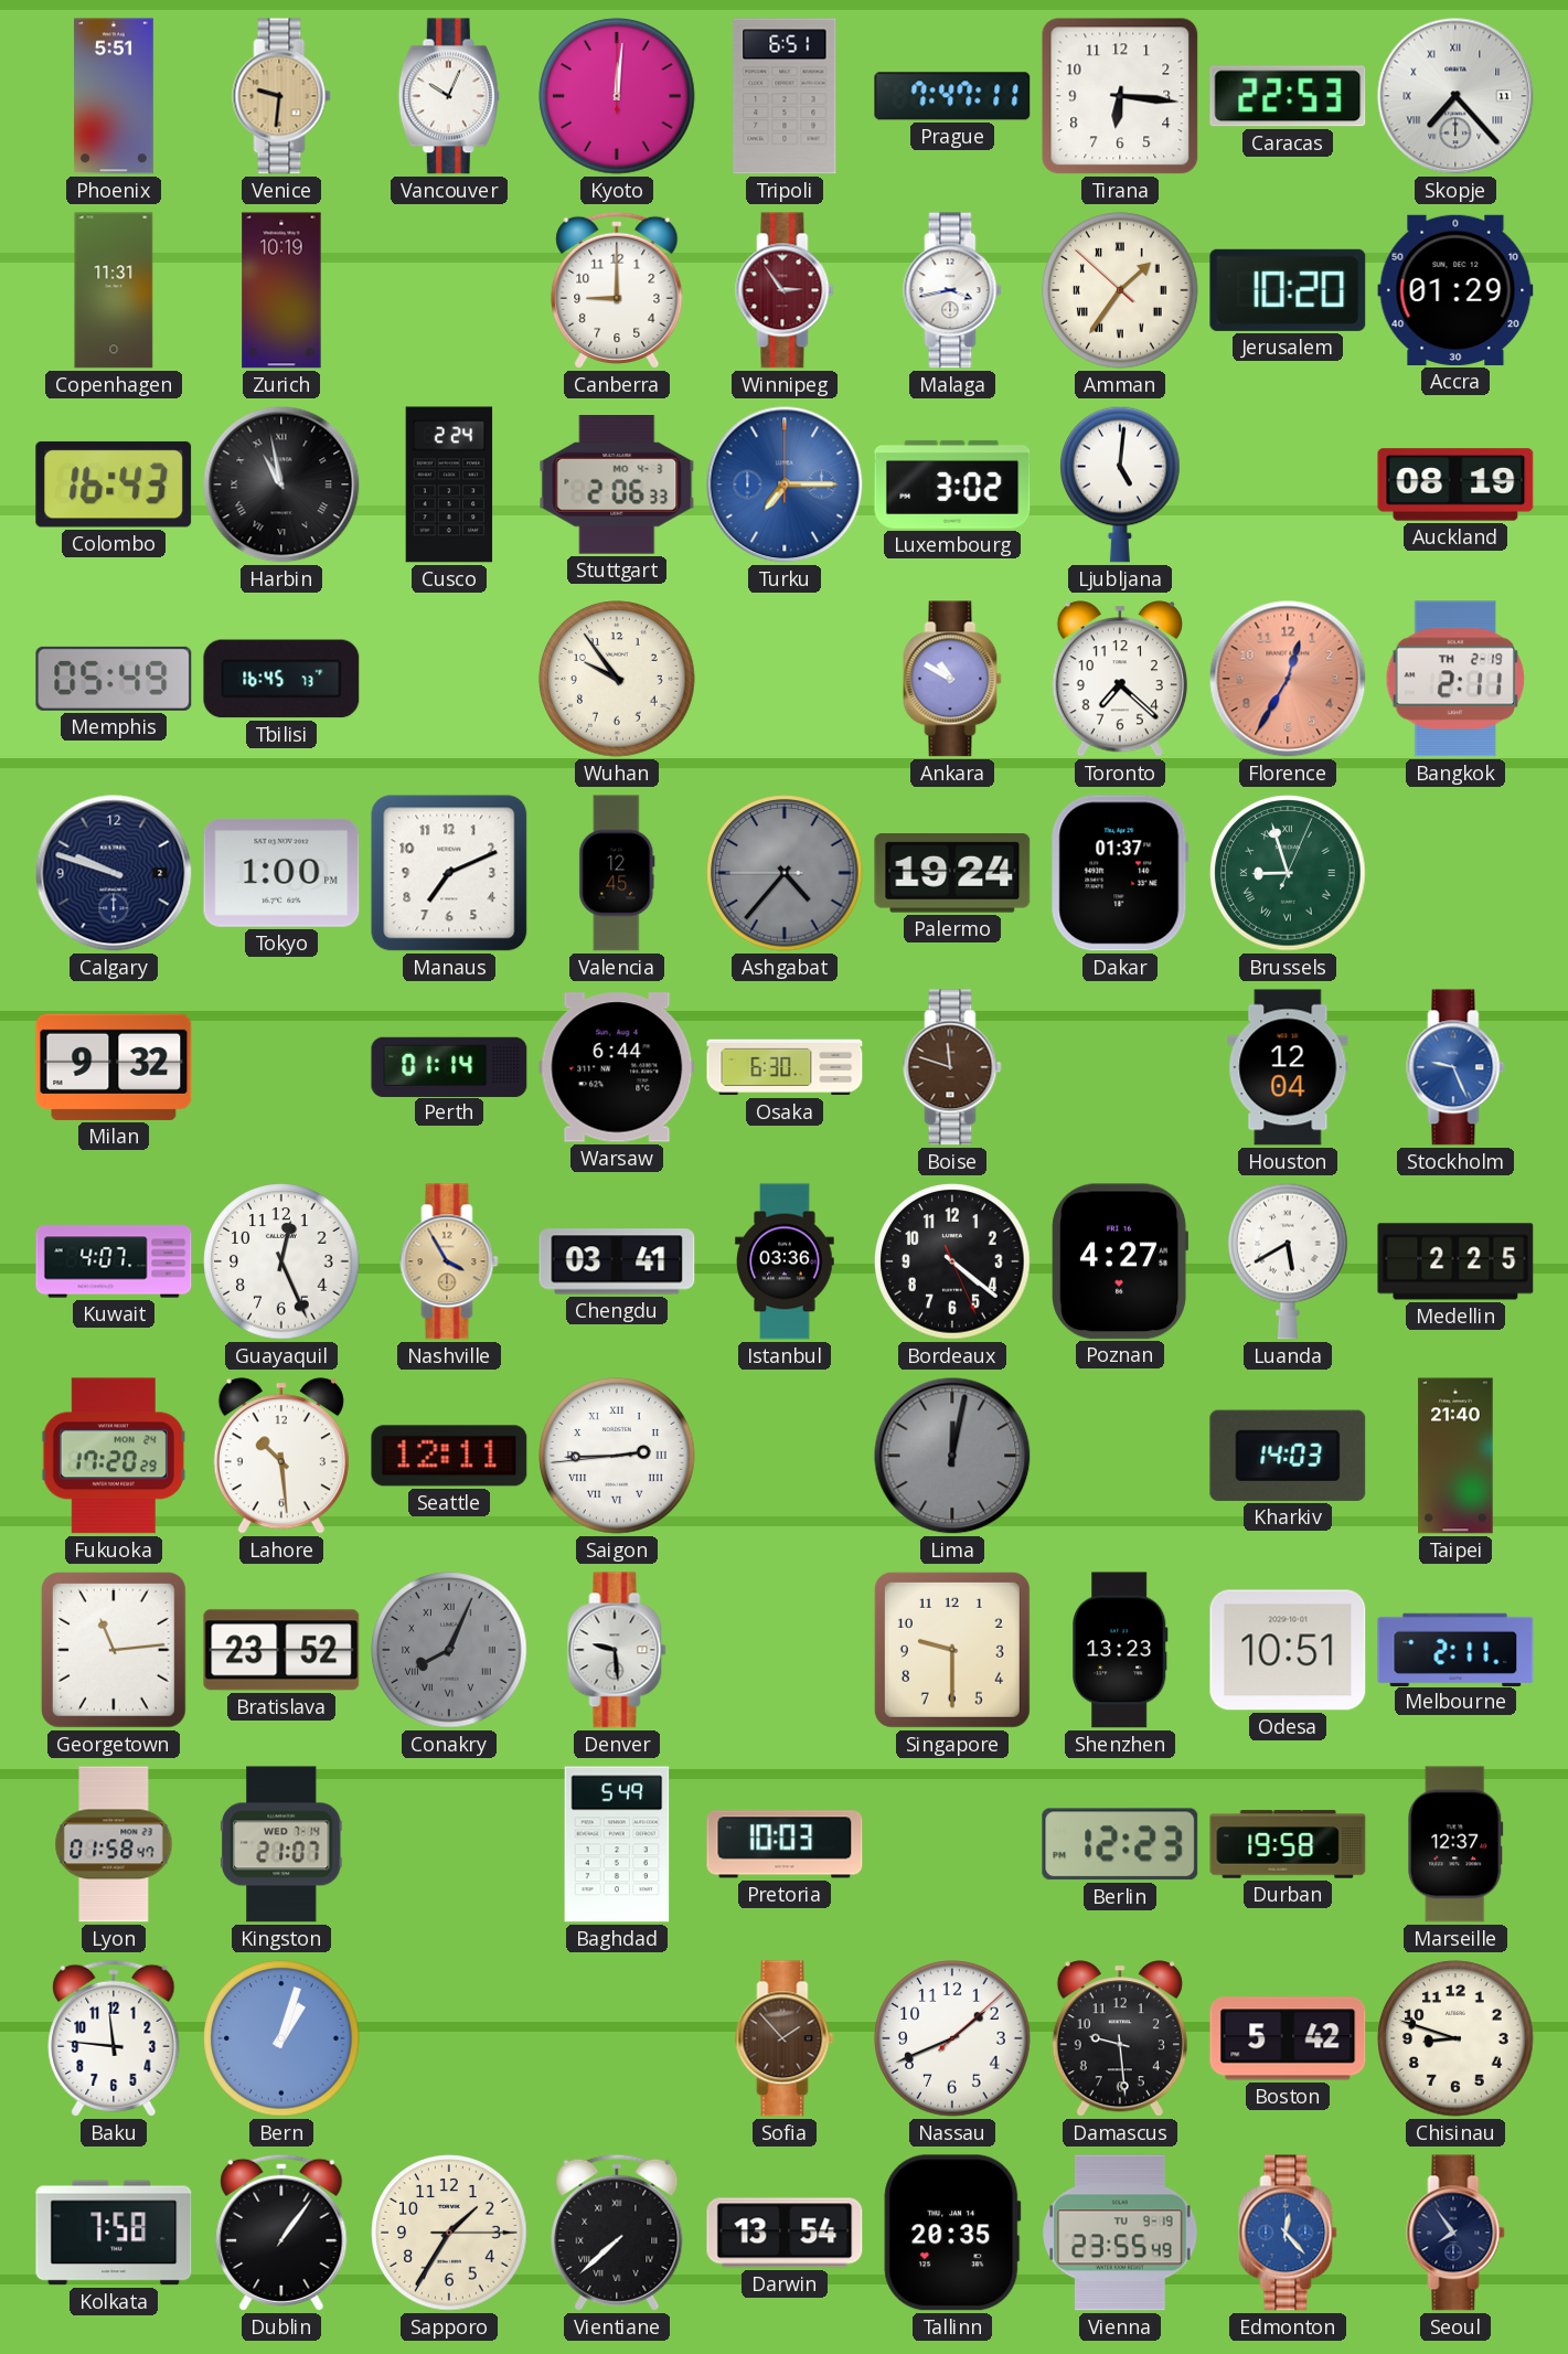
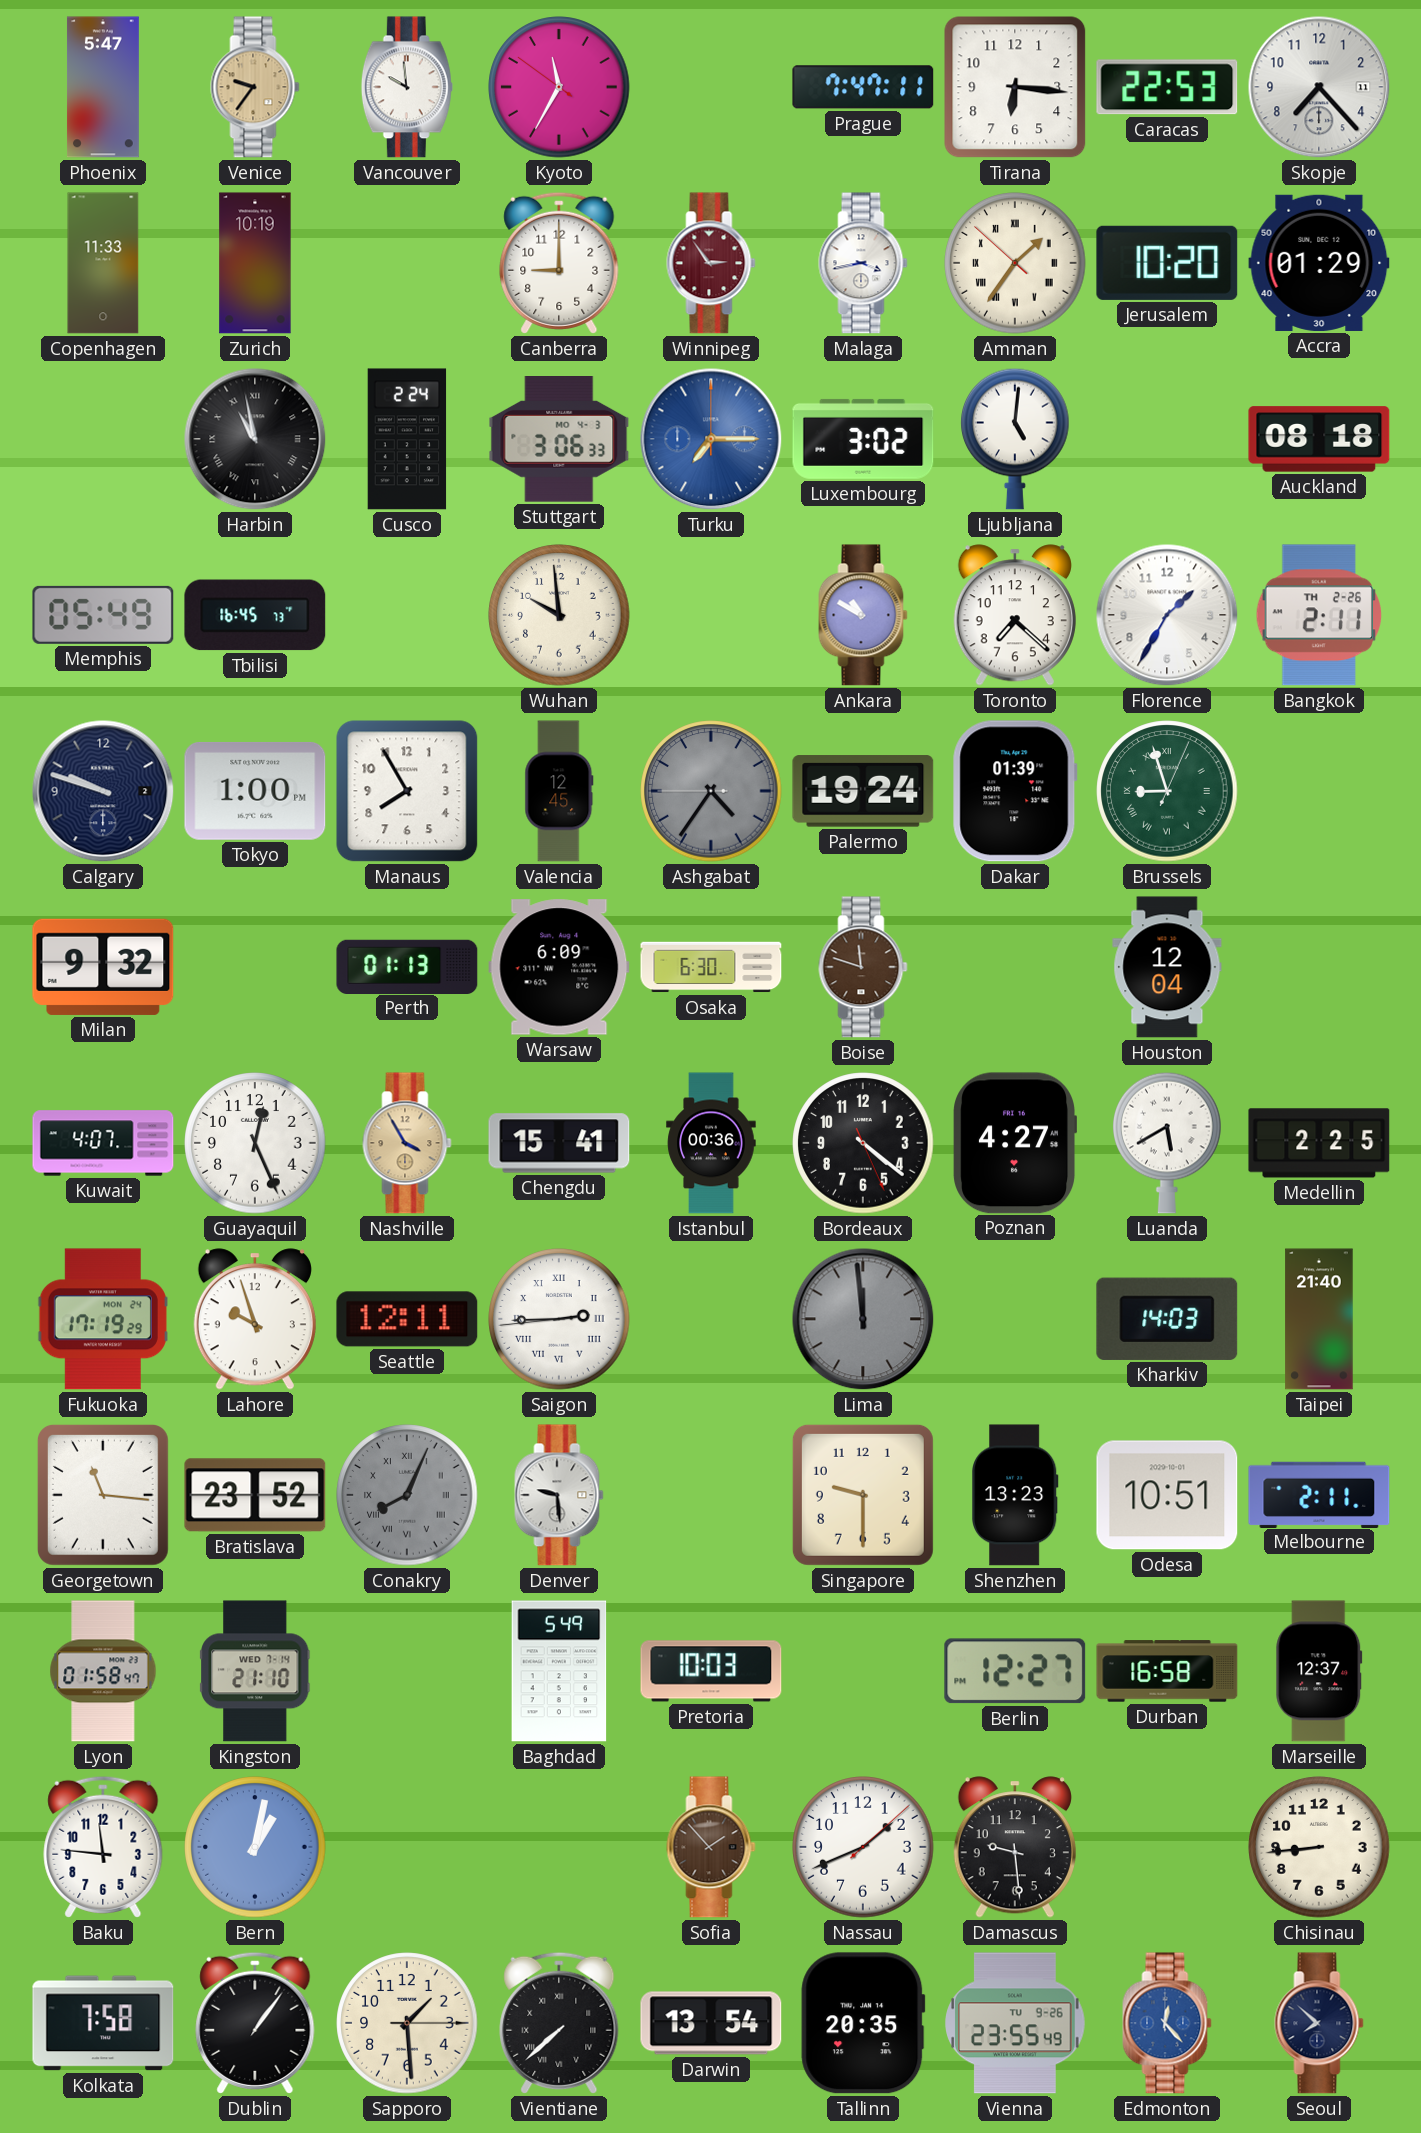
Phoenix: 5:51 -> 5:47
Venice: 9:31 -> 9:36
Vancouver: 10:04 -> 9:59
Kyoto: 12:01 -> 11:34
Tripoli: 6:51 -> none
Skopje numerals: Roman -> Arabic
Copenhagen: 11:31 -> 11:33
Colombo: 16:43 -> none
Stuttgart: 2:06 -> 3:06
Auckland: 08:19 -> 08:18
Wuhan: 9:54 -> 9:59
Florence: 12:35 -> 1:35
Florence dial: salmon -> white
Bangkok date: TH 2-19 -> TH 2-26
Manaus: 7:11 -> 7:55
Ashgabat: 4:36 -> 4:35
Dakar: 01:37 -> 01:39
Perth: 01:14 -> 01:13
Warsaw: 6:44 -> 6:09
Stockholm: 9:26 -> none
Chengdu: 03:41 -> 15:41
Istanbul: 03:36 -> 00:36
Fukuoka: 17:20 -> 17:19
Lahore: 10:29 -> 9:57
Lima: 12:02 -> 11:59
Georgetown: 11:14 -> 11:16
Kingston: 21:07 -> 21:10
Berlin: 12:23 -> 12:27
Durban: 19:58 -> 16:58
Bern: 1:03 -> 1:02
Boston: 5:42 -> none
Chisinau: 8:48 -> 8:44
Sapporo: 1:35 -> 1:29
Vienna date: TU 9-19 -> TU 9-26
Seoul: 7:54 -> 7:52
